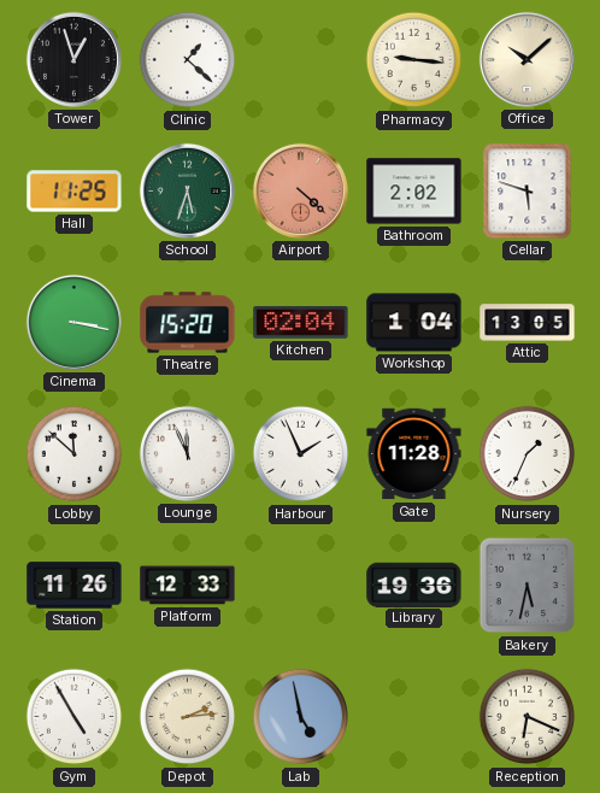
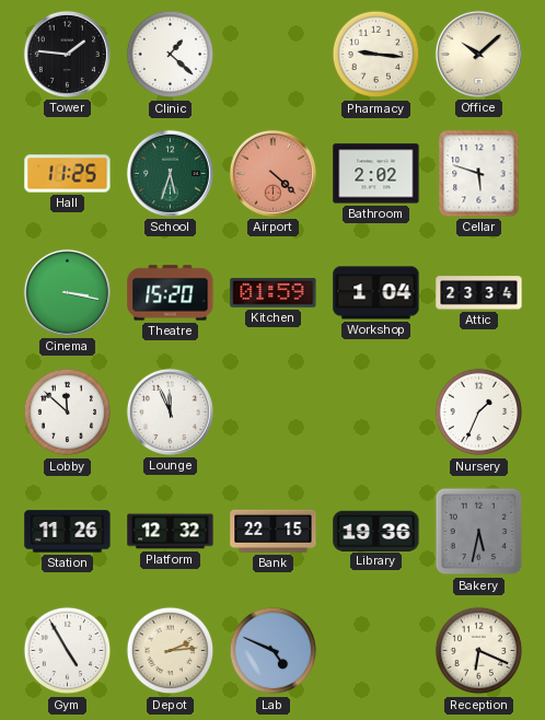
Tower: 12:57 -> 1:46
Kitchen: 02:04 -> 01:59
Attic: 13:05 -> 23:34
Harbour: 1:56 -> none
Gate: 11:28 -> none
Platform: 12:33 -> 12:32
Bank: none -> 22:15
Lab: 4:58 -> 4:49
